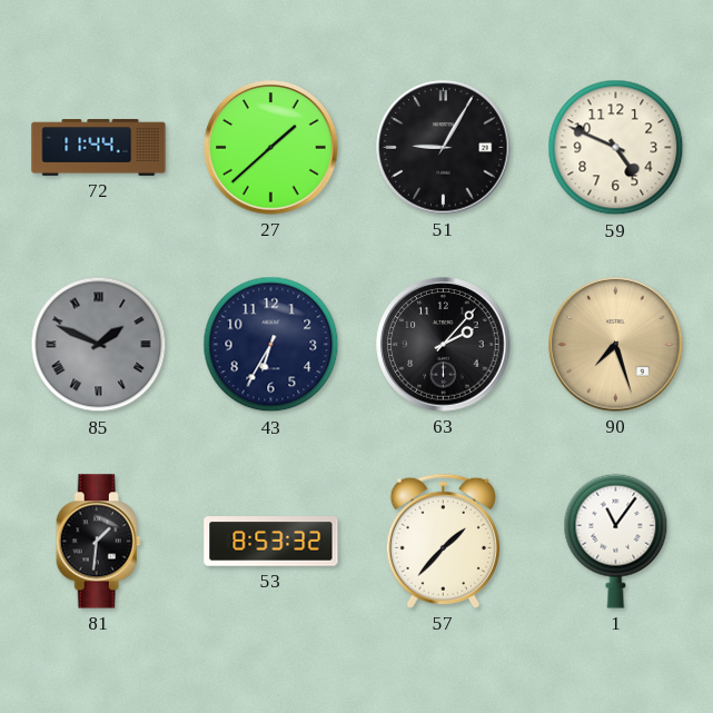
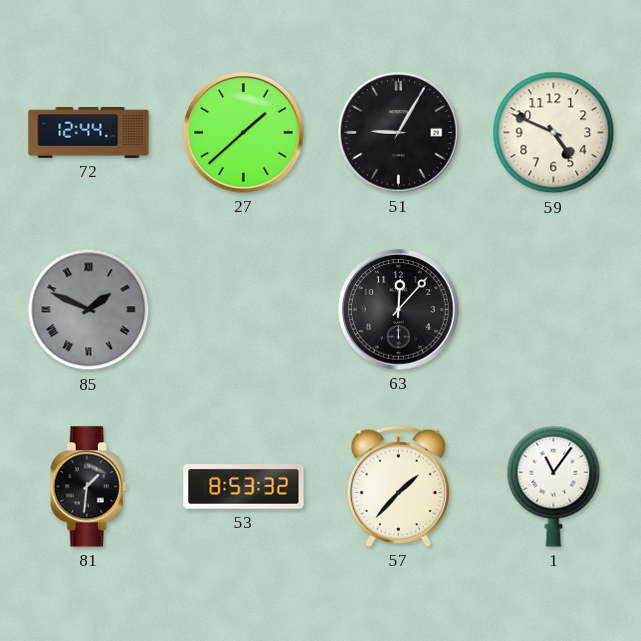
72: 11:44 -> 12:44
43: 6:35 -> none
63: 2:07 -> 12:07
90: 7:27 -> none
